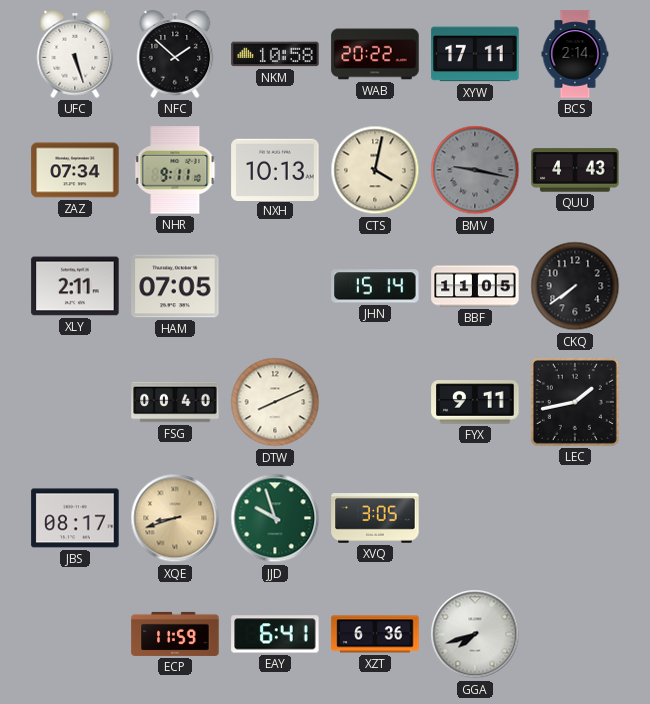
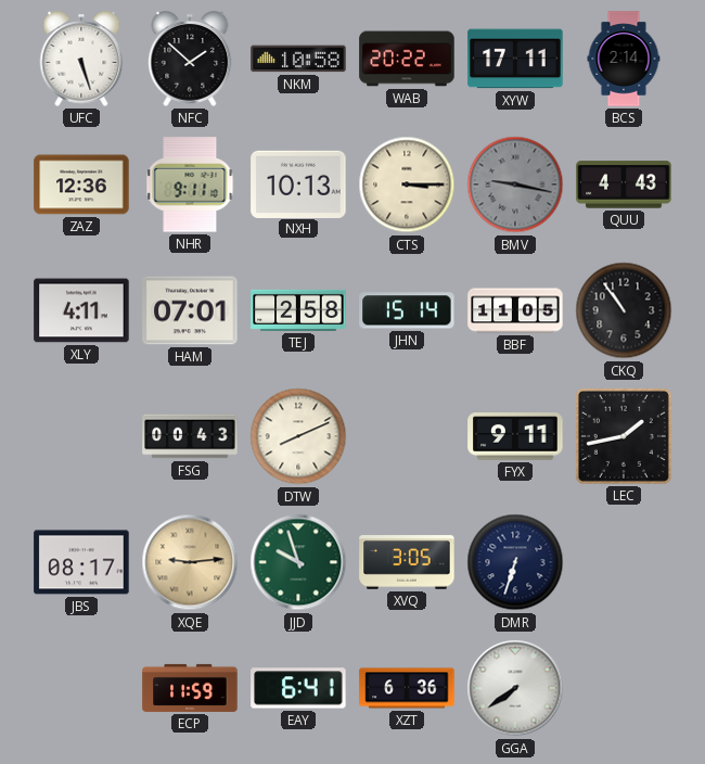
ZAZ: 07:34 -> 12:36
CTS: 4:02 -> 3:15
XLY: 2:11 -> 4:11
HAM: 07:05 -> 07:01
TEJ: none -> 2:58
CKQ: 7:39 -> 10:54
FSG: 00:40 -> 00:43
XQE: 8:42 -> 9:14
DMR: none -> 6:33
GGA: 7:42 -> 7:39
